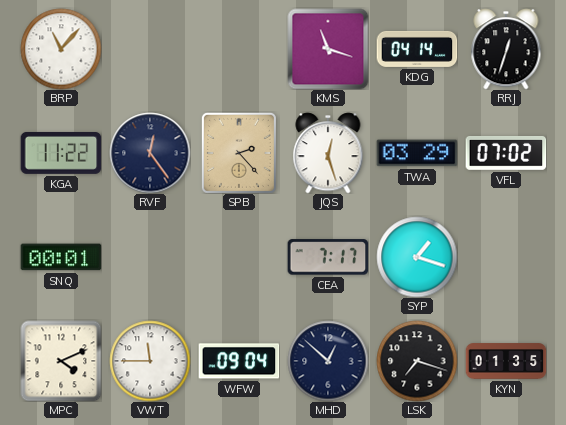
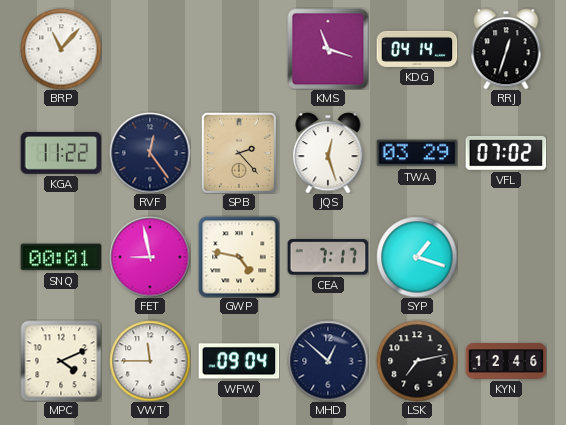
FET: none -> 8:58
GWP: none -> 4:47
LSK: 7:18 -> 7:13
KYN: 01:35 -> 12:46
